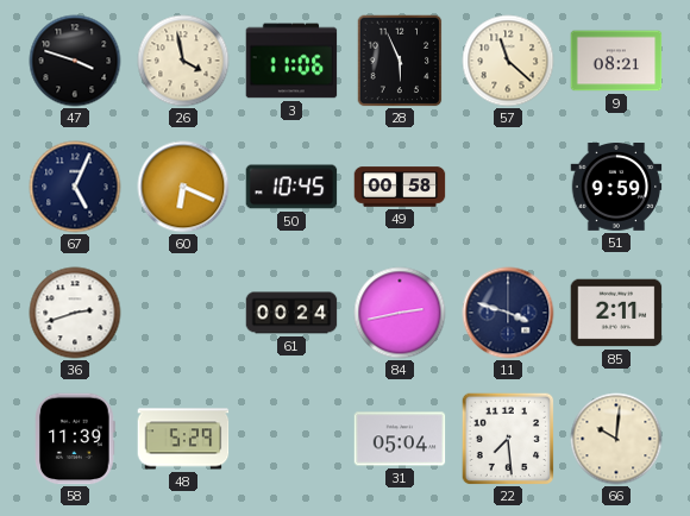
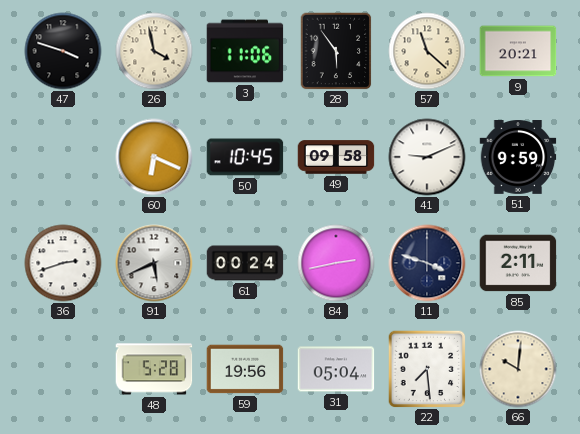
28: 5:56 -> 5:54
9: 08:21 -> 20:21
67: 5:04 -> none
49: 00:58 -> 09:58
41: none -> 9:11
91: none -> 5:41
58: 11:39 -> none
48: 5:29 -> 5:28
59: none -> 19:56
